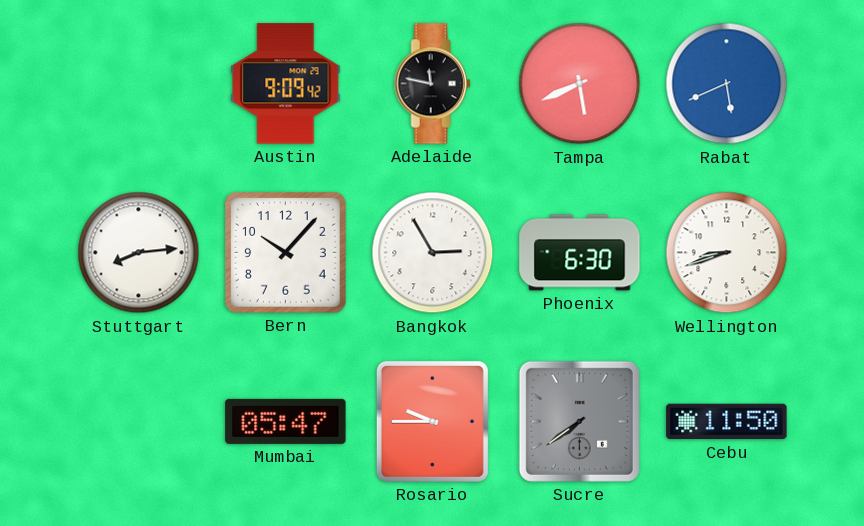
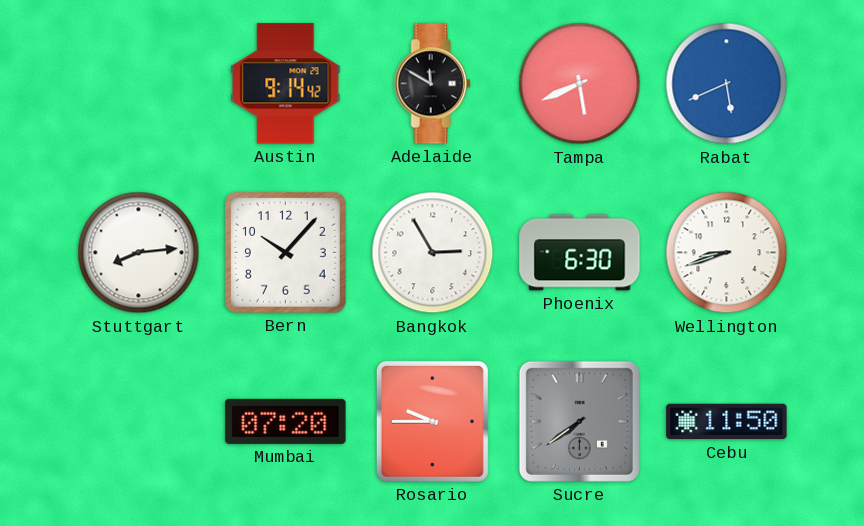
Austin: 9:09 -> 9:14
Adelaide: 11:47 -> 11:50
Mumbai: 05:47 -> 07:20
